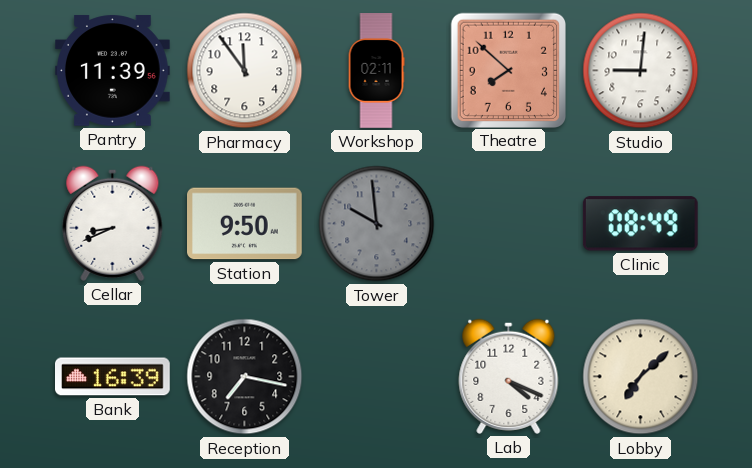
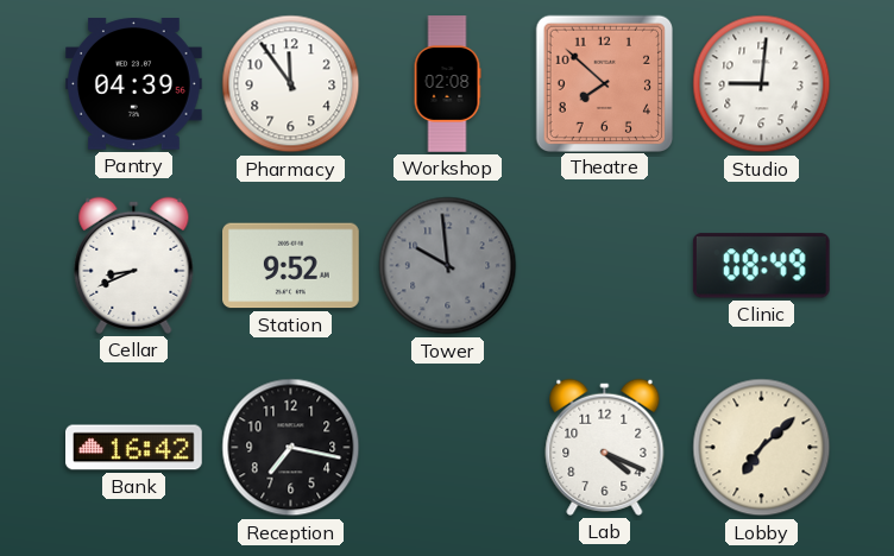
Pantry: 11:39 -> 04:39
Workshop: 02:11 -> 02:08
Station: 9:50 -> 9:52
Bank: 16:39 -> 16:42
